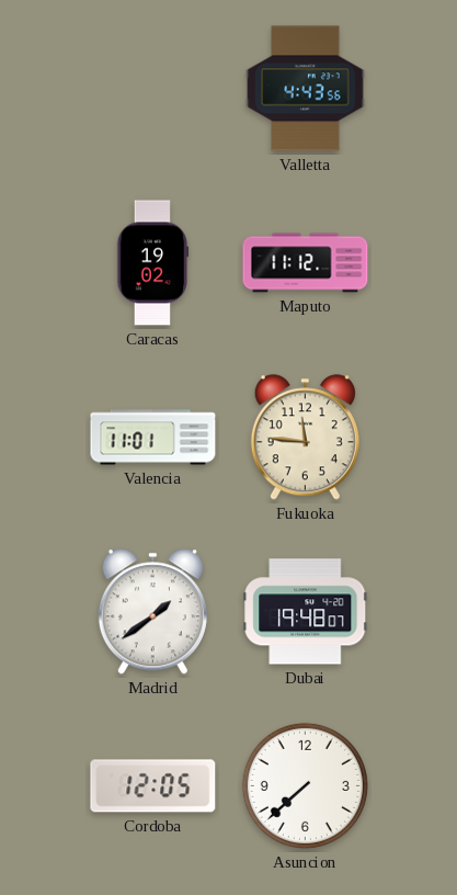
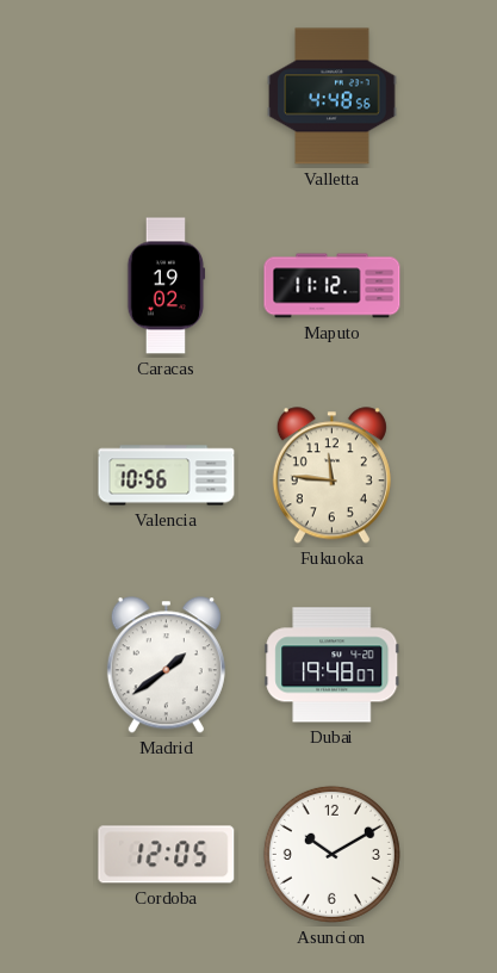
Valletta: 4:43 -> 4:48
Valencia: 11:01 -> 10:56
Asuncion: 7:38 -> 10:10
